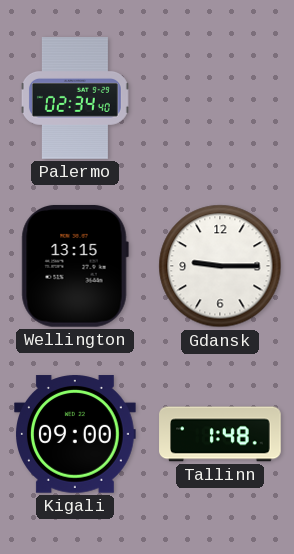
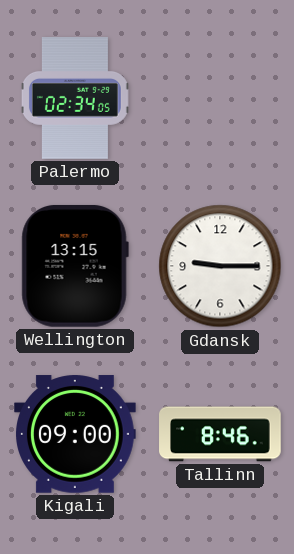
Palermo: 02:34:40 -> 02:34:05
Tallinn: 1:48 -> 8:46
